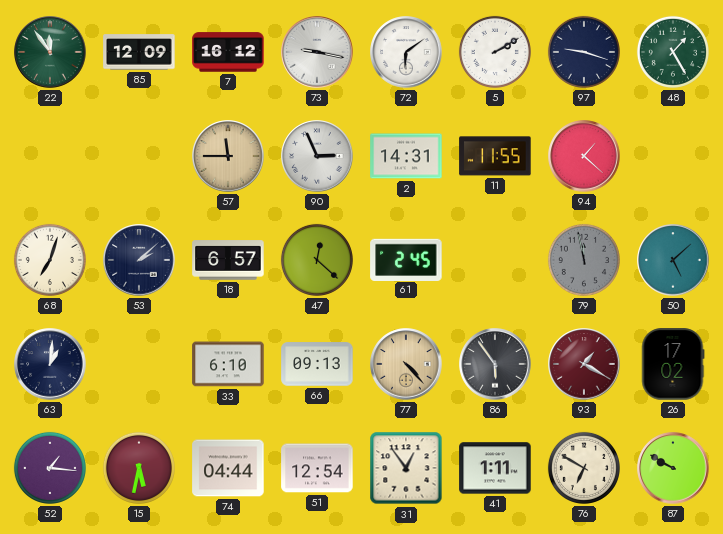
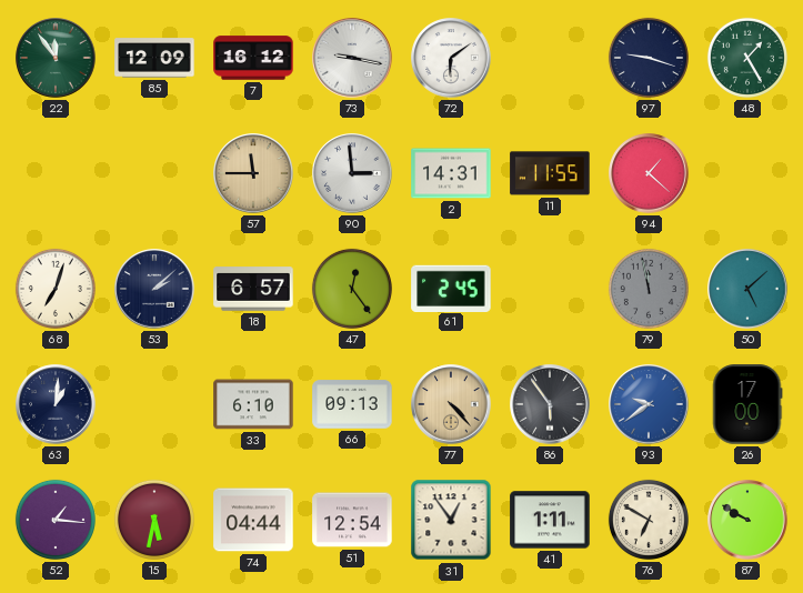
5: 2:10 -> none
90: 2:56 -> 2:59
47: 12:22 -> 12:24
93: 1:20 -> 9:39
93 dial: burgundy -> blue
26: 17:02 -> 17:00
